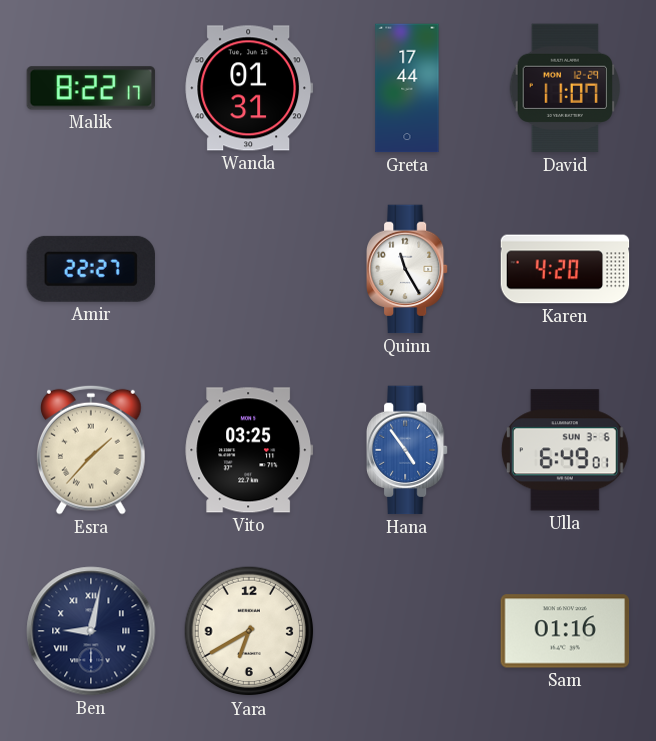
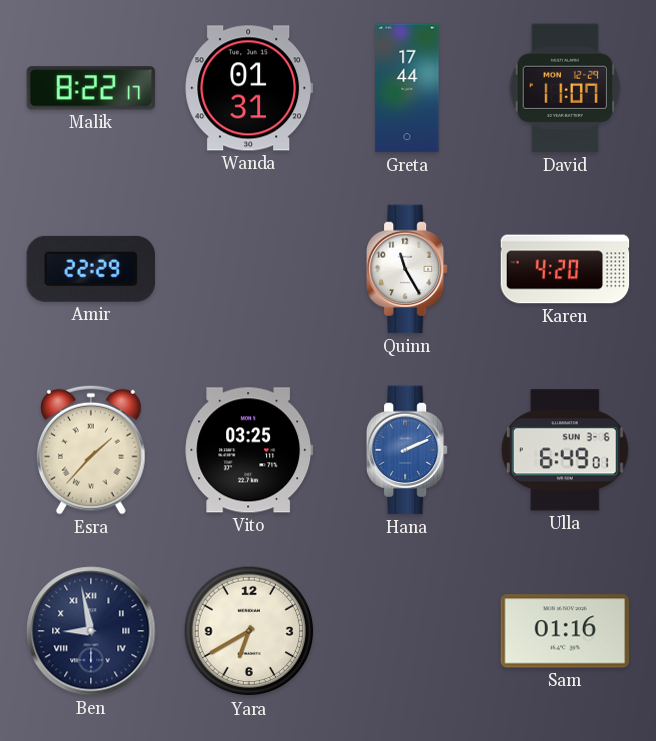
Amir: 22:27 -> 22:29
Hana: 4:54 -> 2:11
Ben: 9:02 -> 8:58
